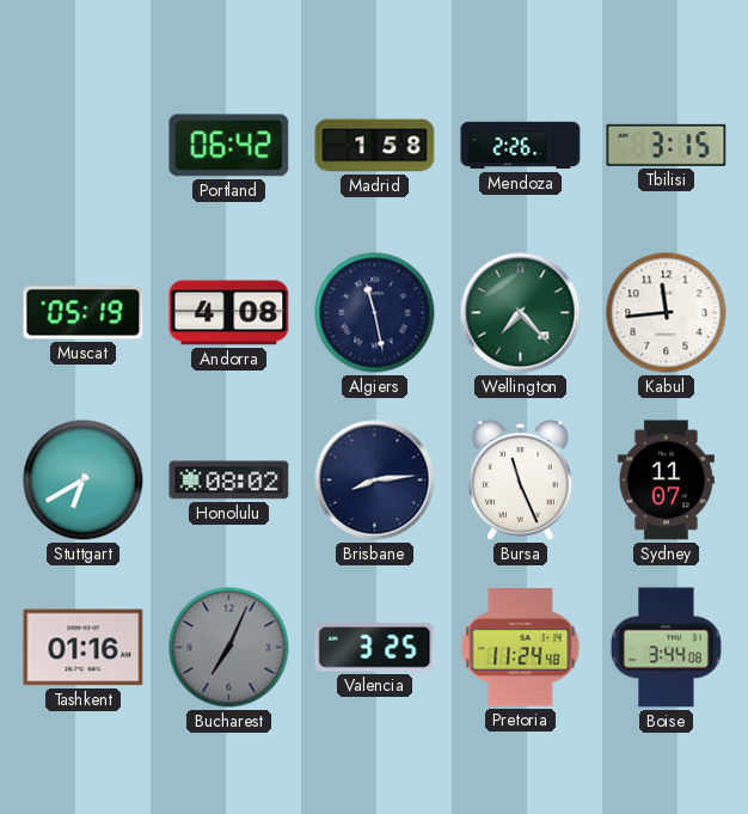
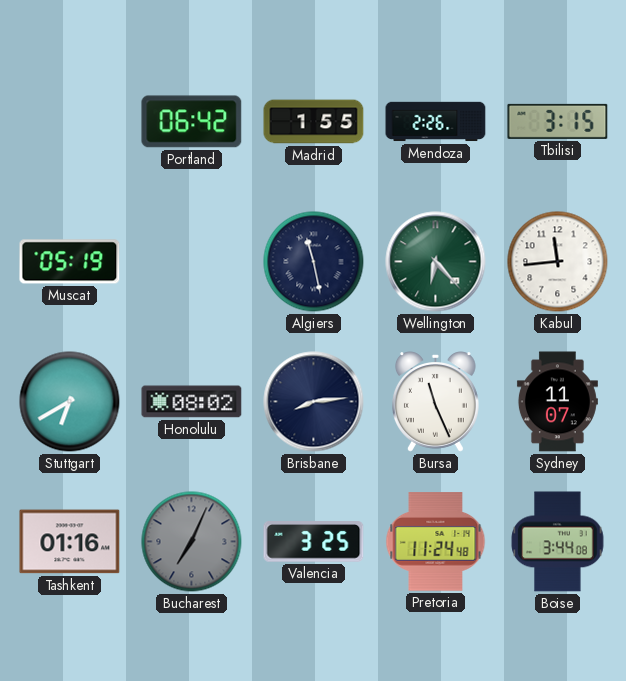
Madrid: 1:58 -> 1:55
Andorra: 4:08 -> none
Wellington: 7:23 -> 6:23
